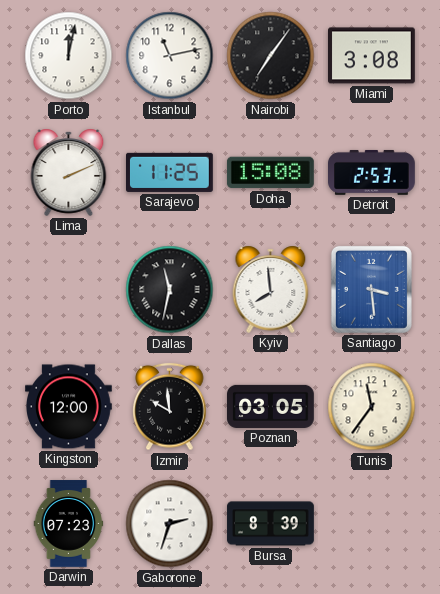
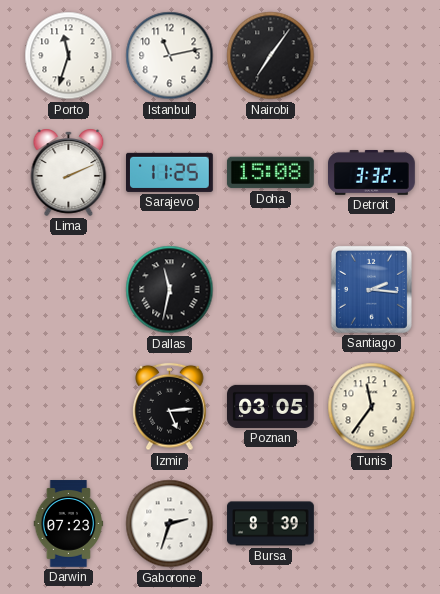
Porto: 12:02 -> 11:33
Miami: 3:08 -> none
Detroit: 2:53 -> 3:32
Kyiv: 7:59 -> none
Santiago: 3:29 -> 2:16
Kingston: 12:00 -> none
Izmir: 9:59 -> 5:14
